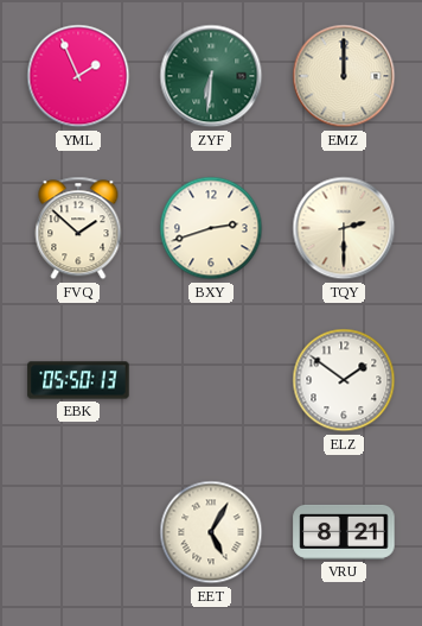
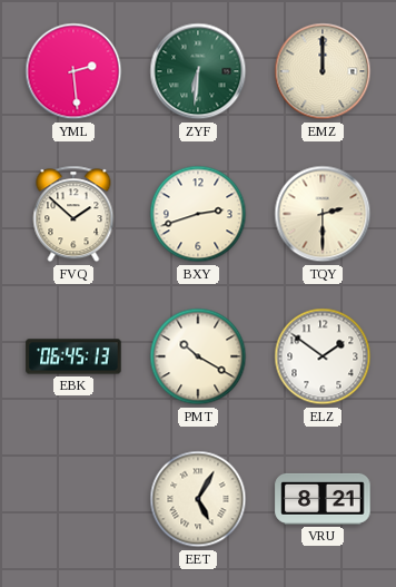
YML: 1:56 -> 2:29
EBK: 05:50 -> 06:45
PMT: none -> 10:20
